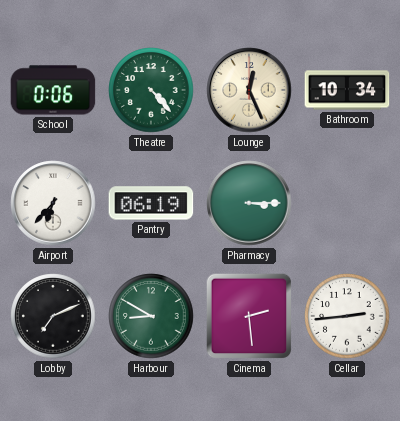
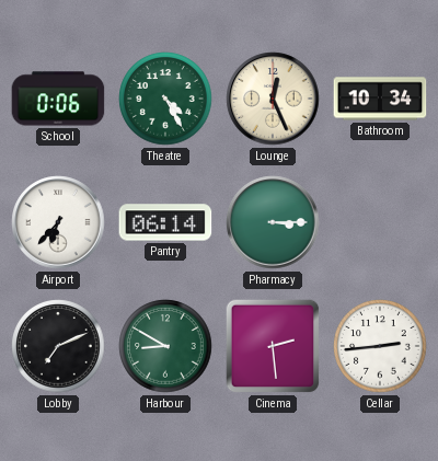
Theatre: 4:23 -> 4:25
Pantry: 06:19 -> 06:14
